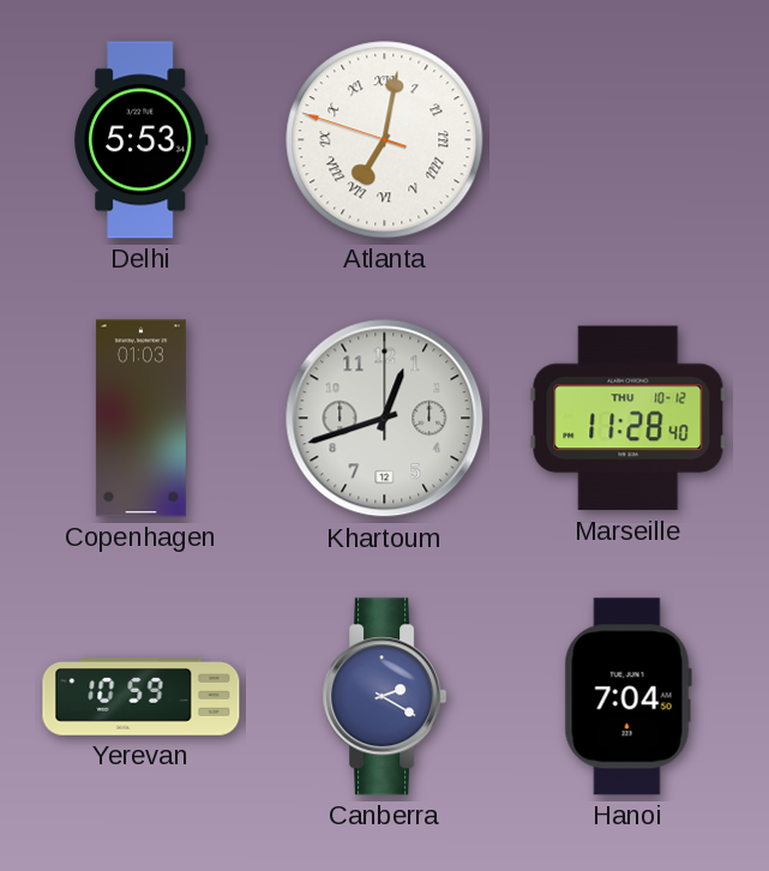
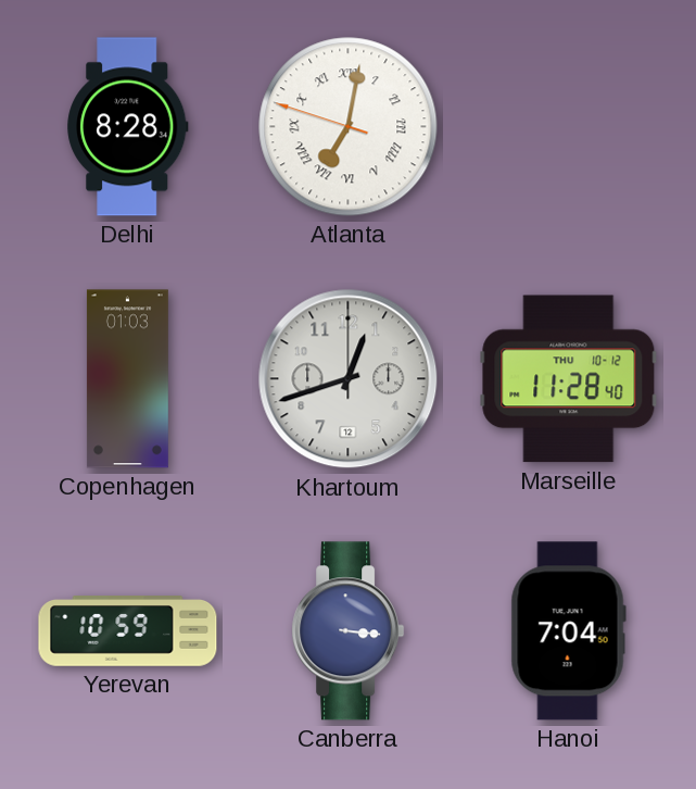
Delhi: 5:53 -> 8:28
Canberra: 2:20 -> 3:16
